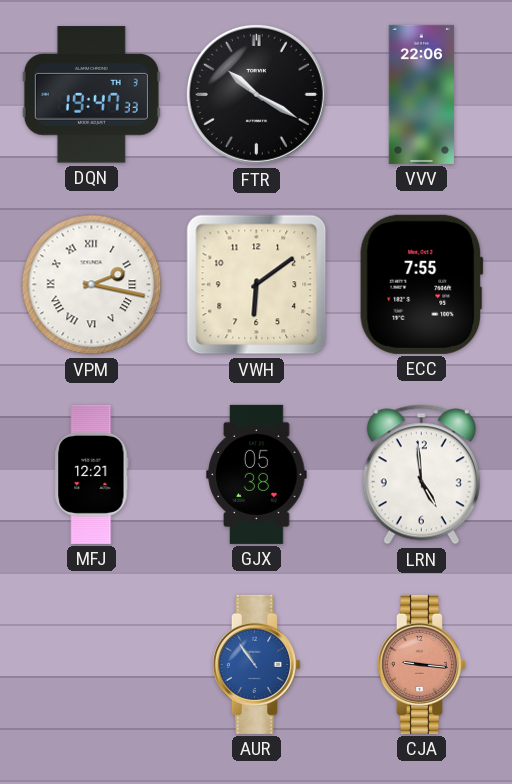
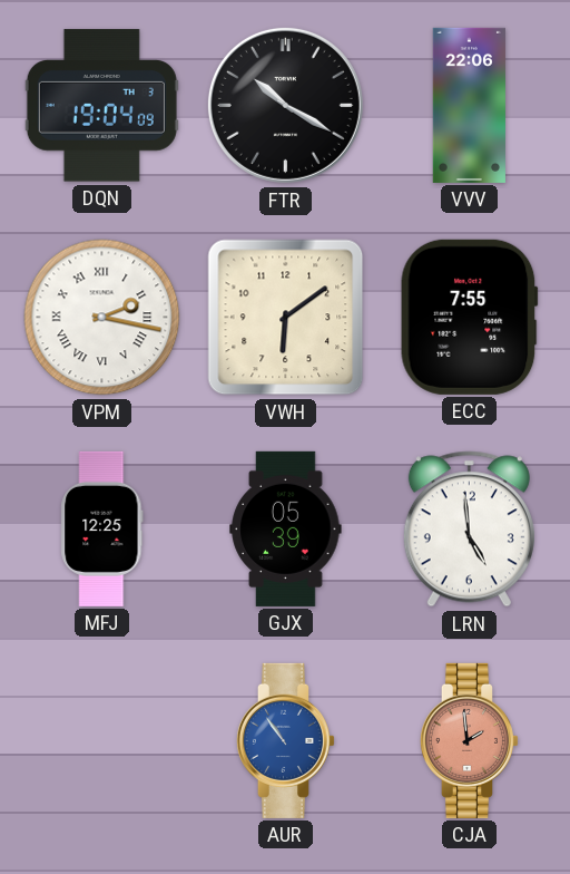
DQN: 19:47 -> 19:04
MFJ: 12:21 -> 12:25
GJX: 05:38 -> 05:39
CJA: 9:16 -> 1:59
